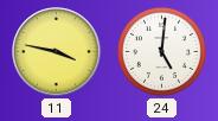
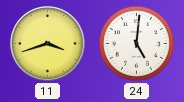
11: 3:47 -> 3:42
